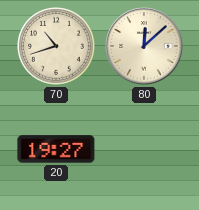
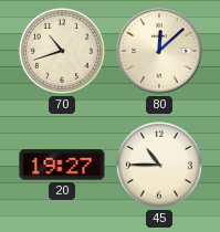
45: none -> 10:45
